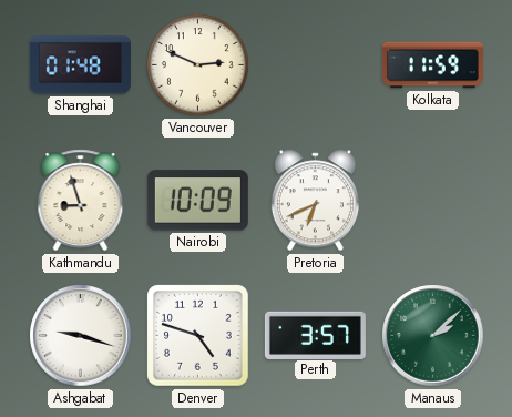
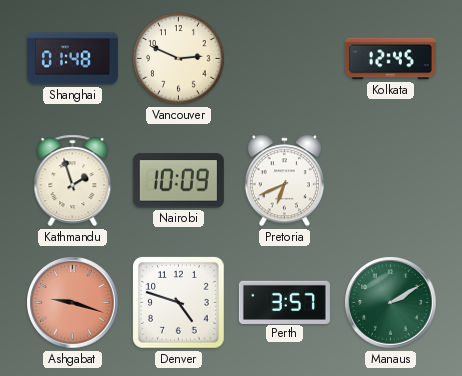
Kolkata: 11:59 -> 12:45
Kathmandu: 8:57 -> 1:57
Ashgabat dial: white -> salmon
Manaus: 2:08 -> 2:10
